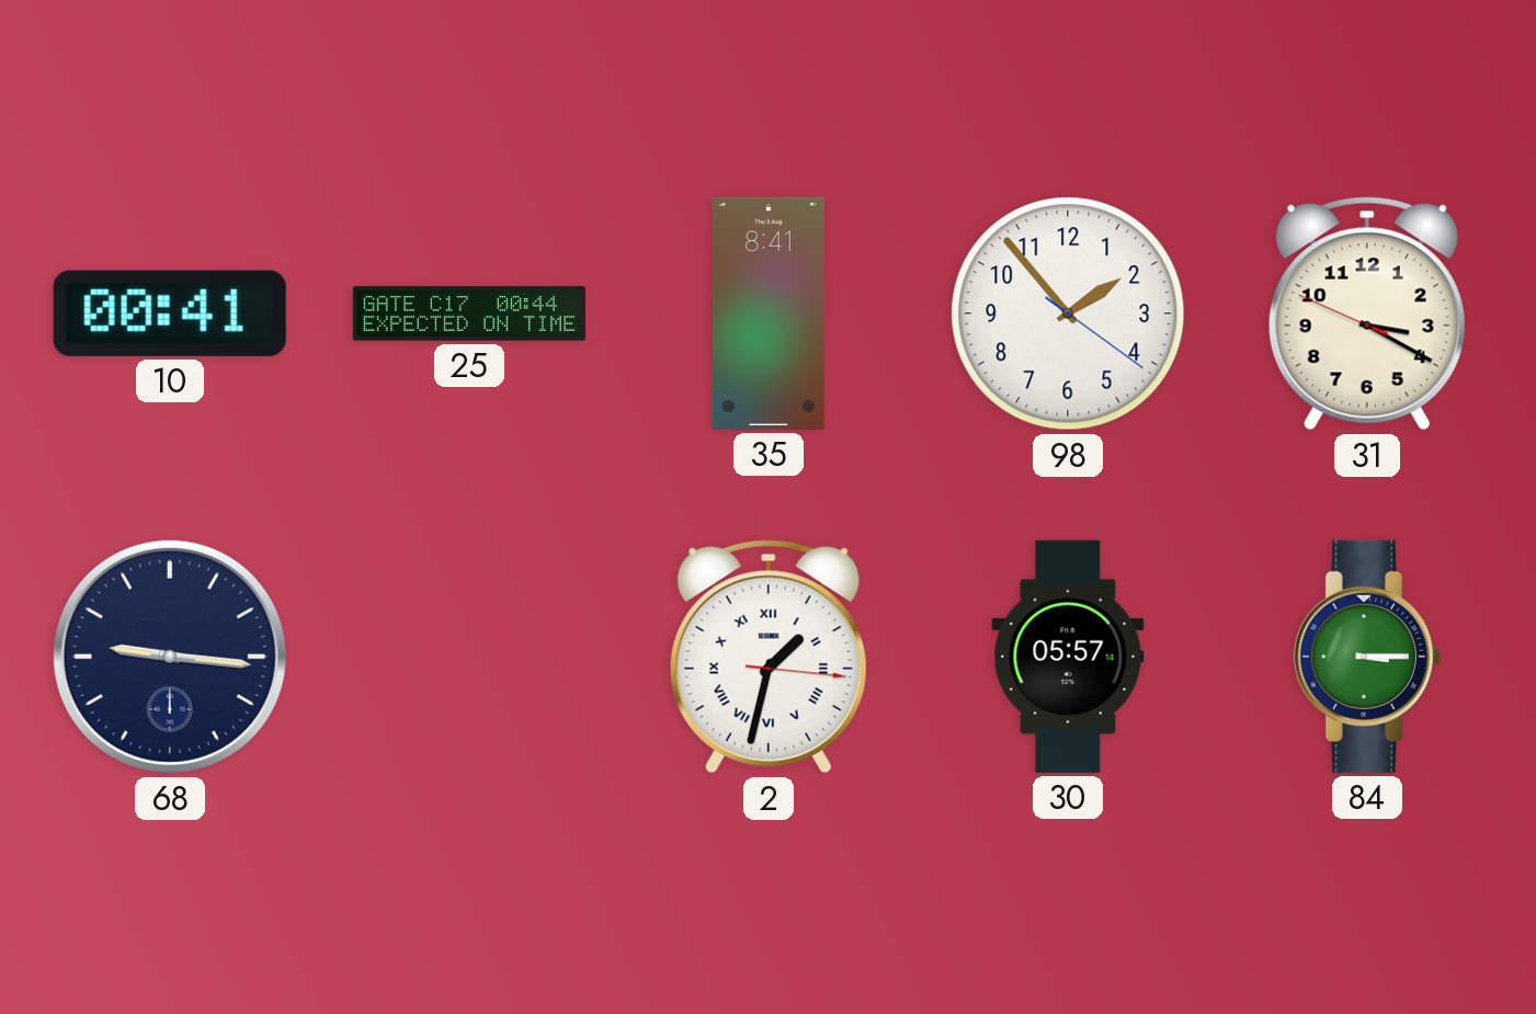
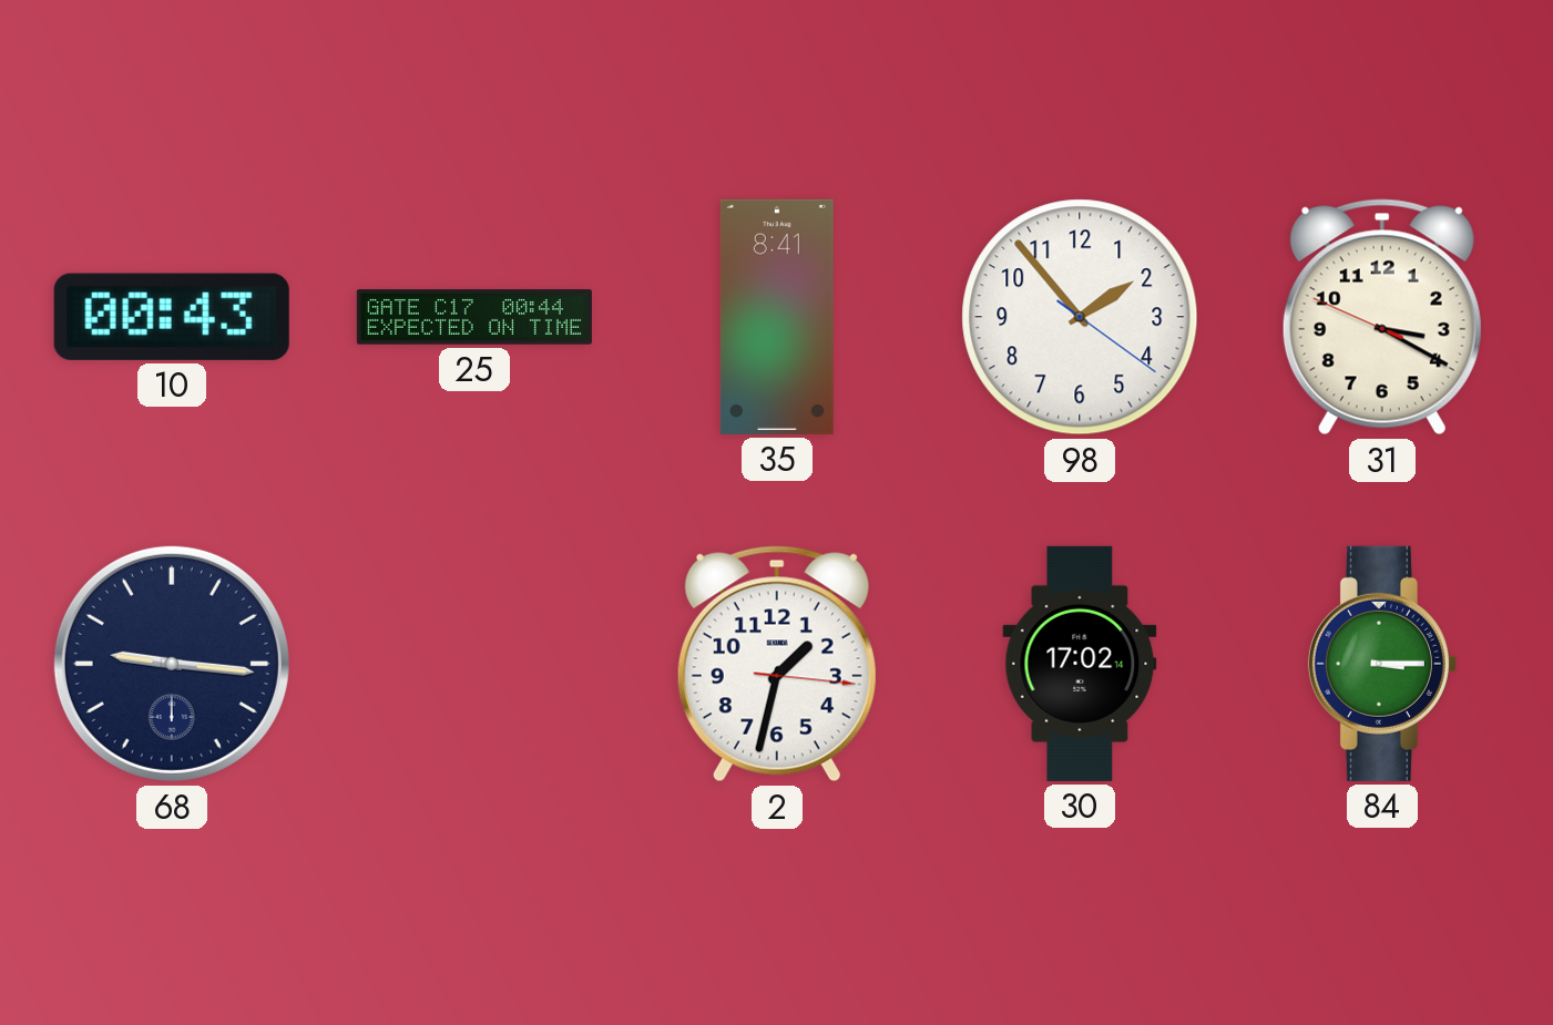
10: 00:41 -> 00:43
2 numerals: Roman -> Arabic
30: 05:57 -> 17:02
